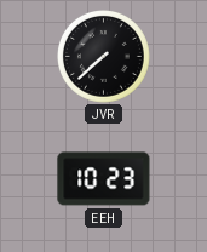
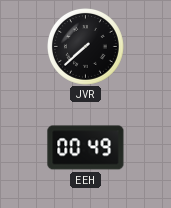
EEH: 10:23 -> 00:49
